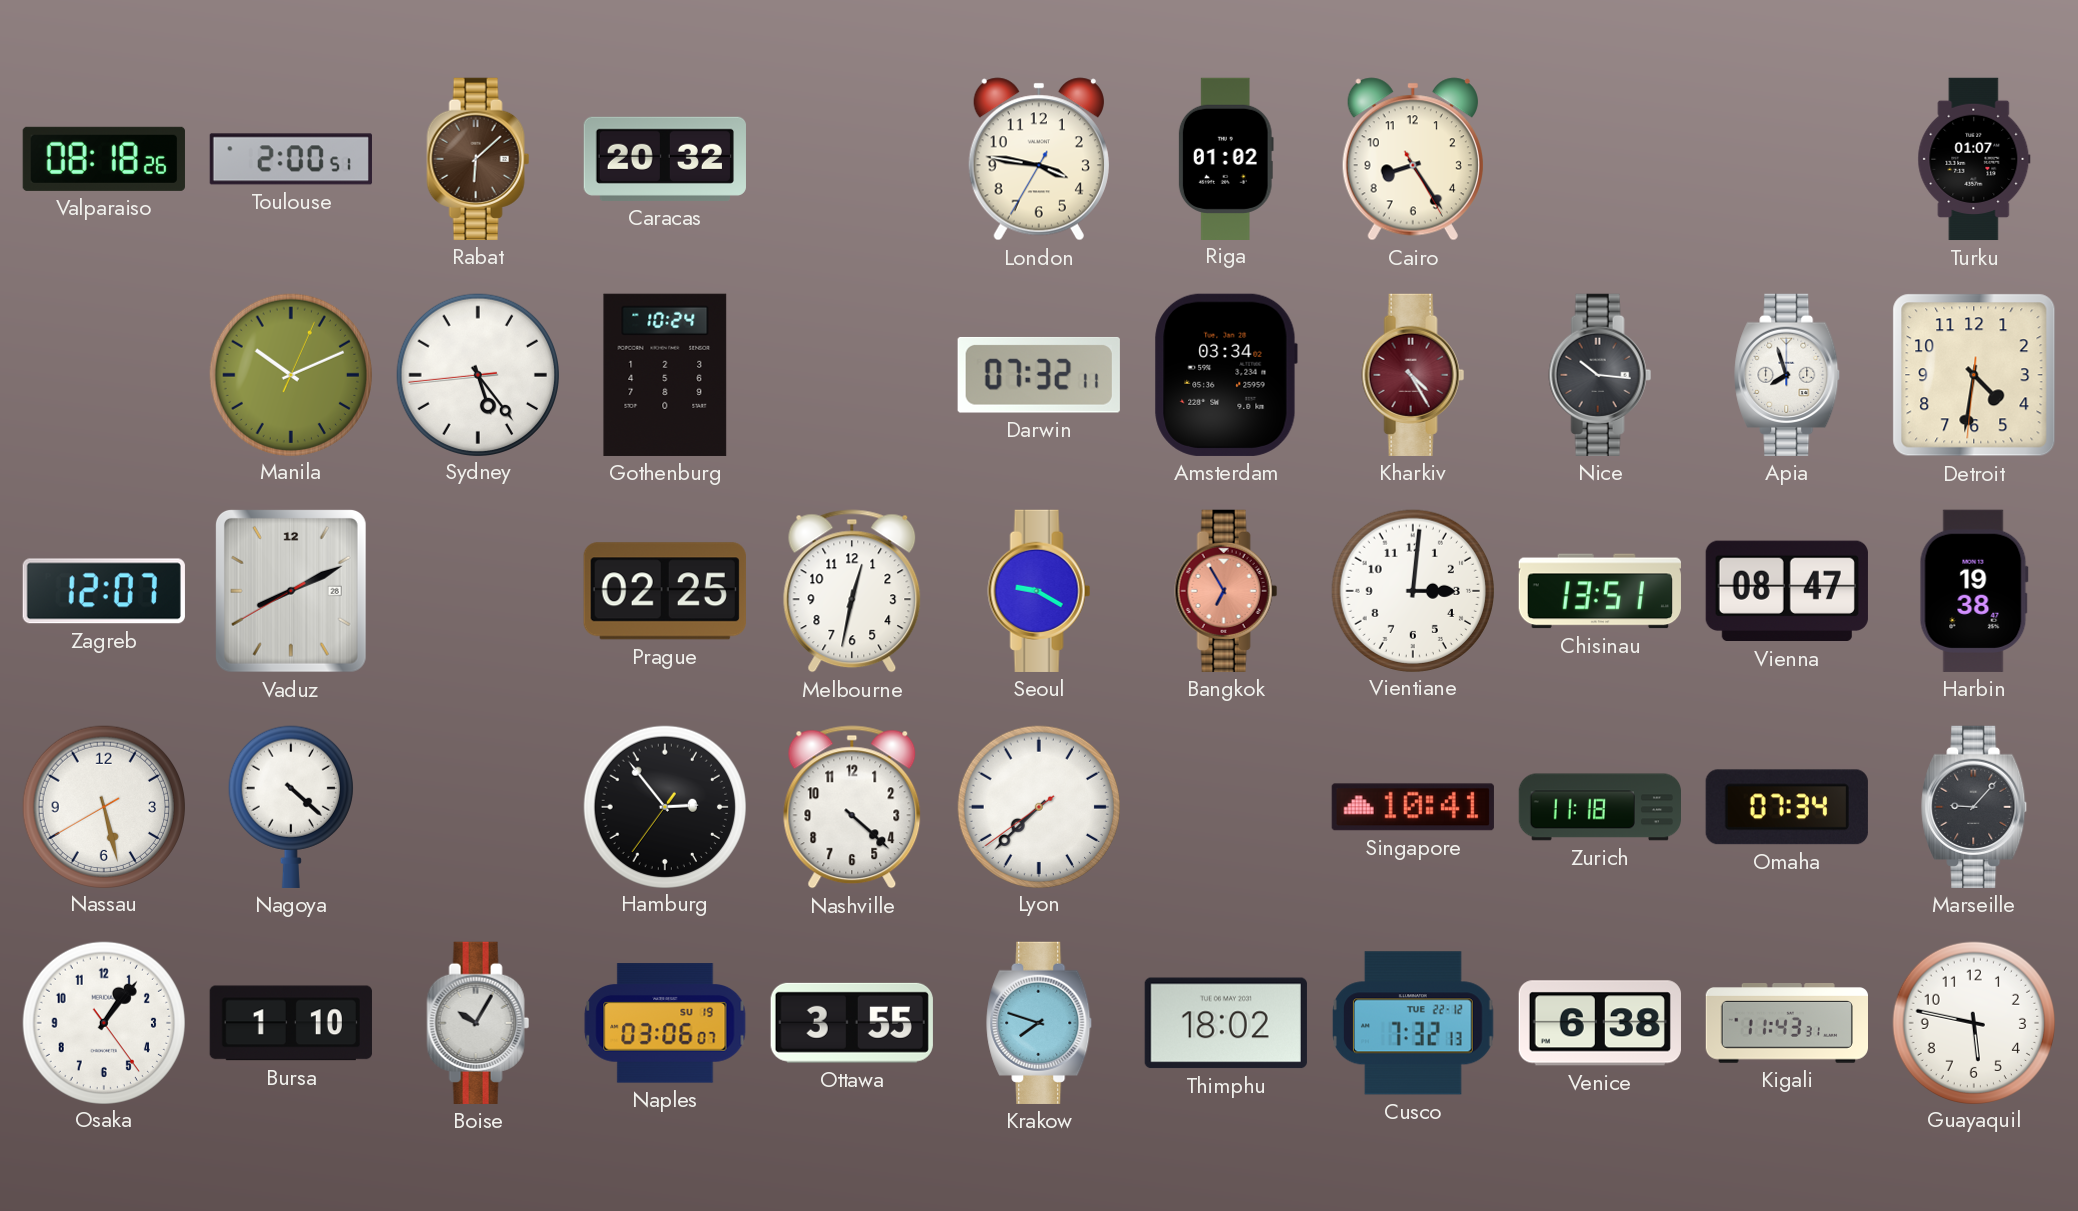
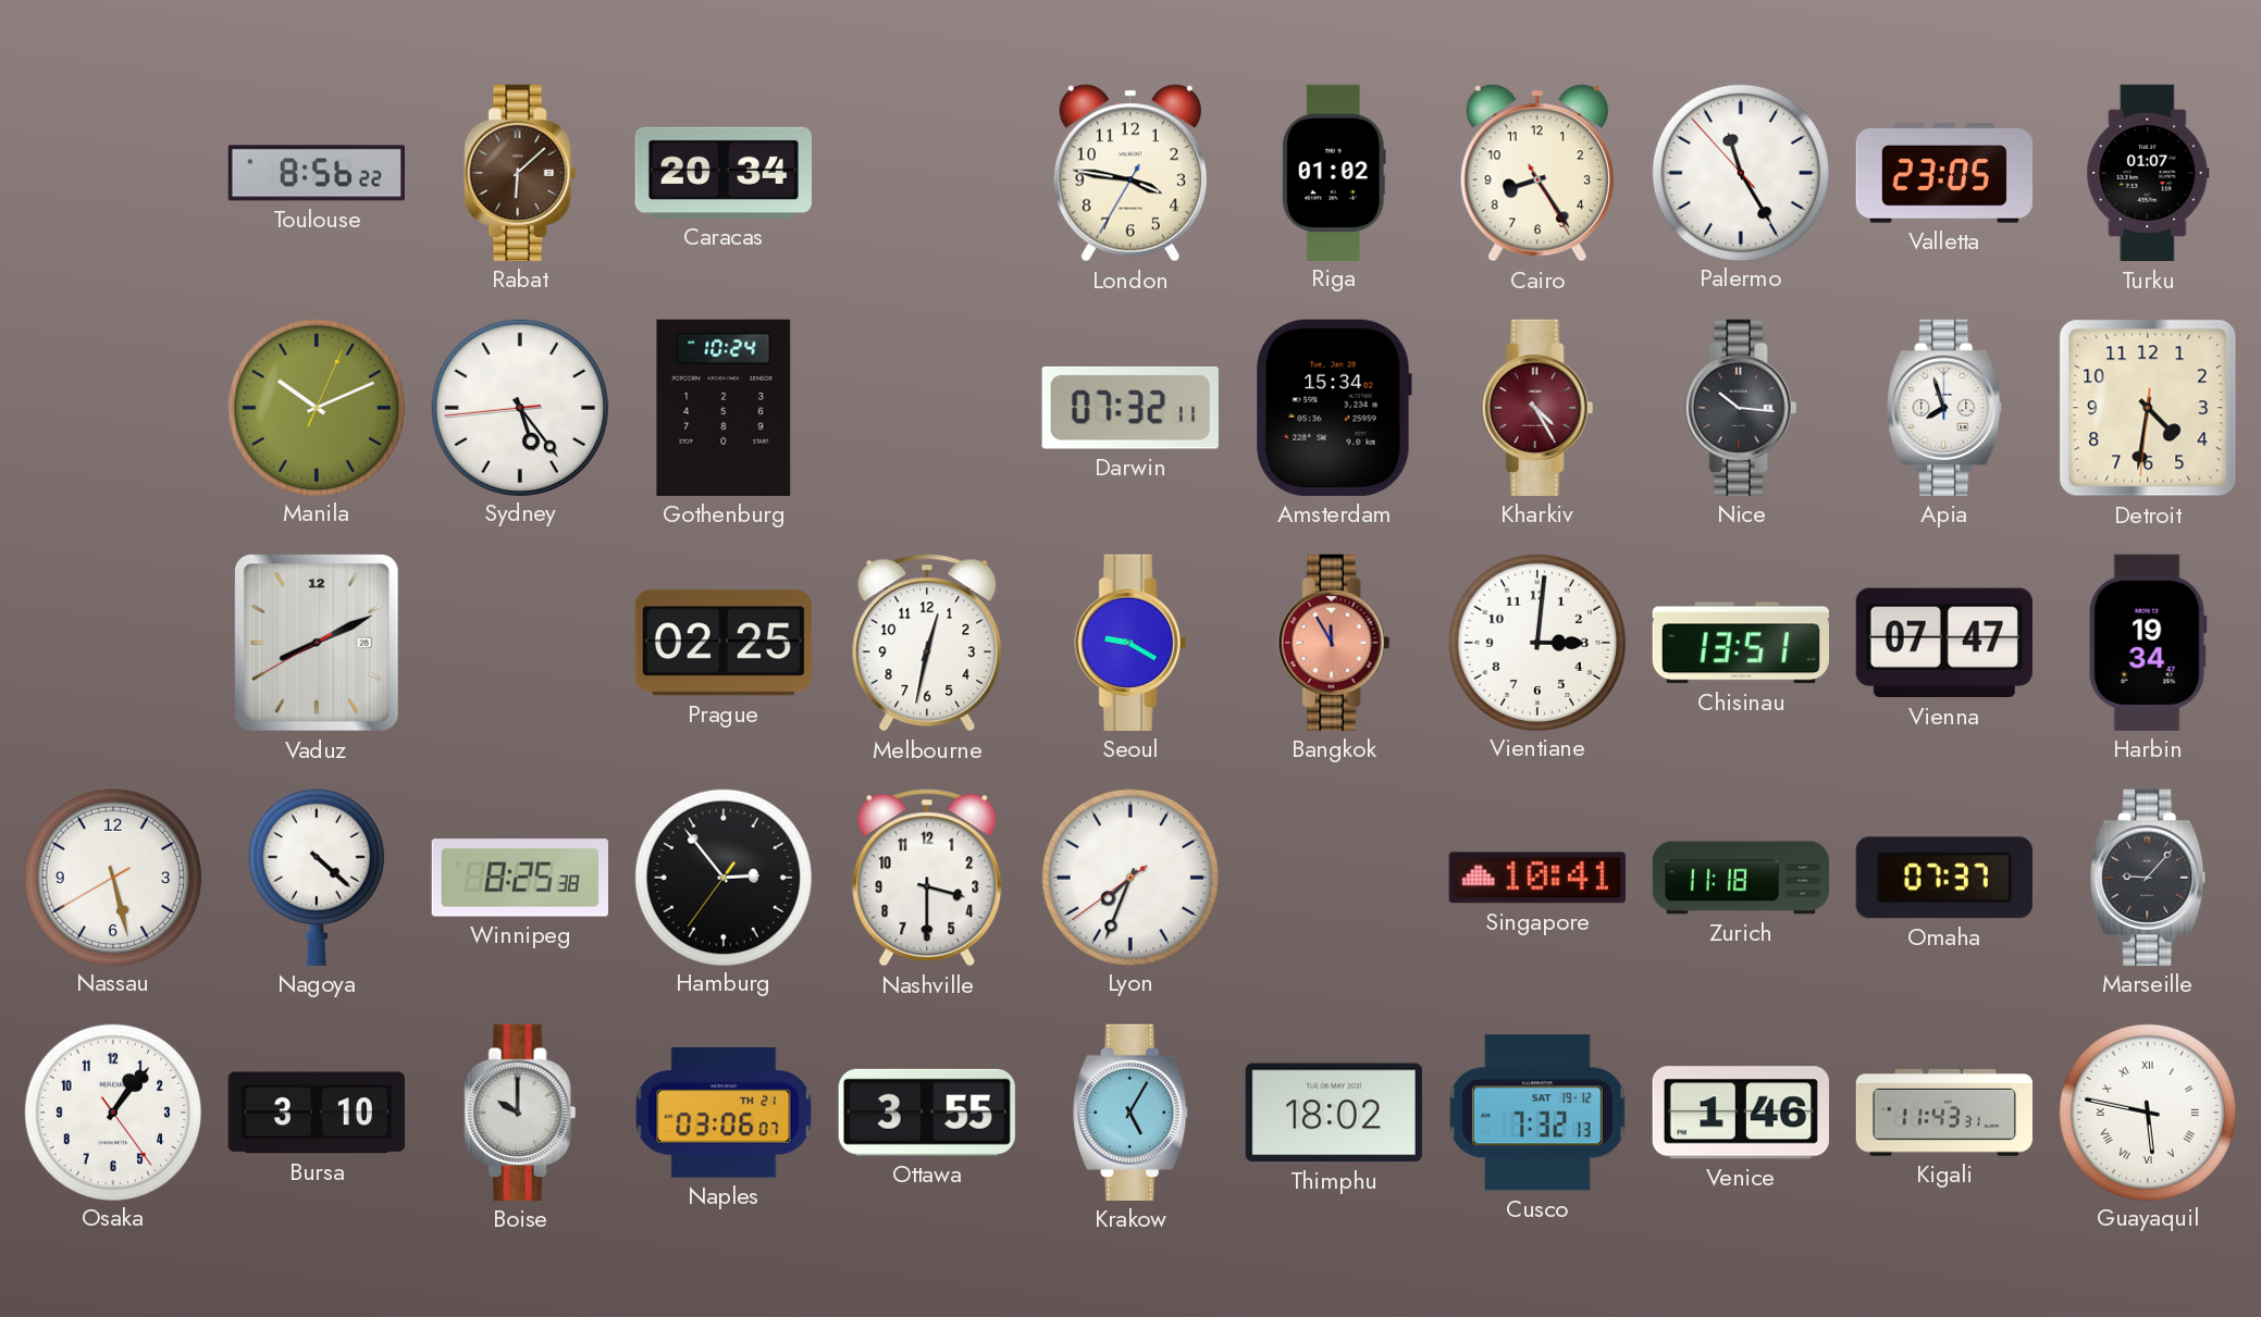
Valparaiso: 08:18 -> none
Toulouse: 2:00 -> 8:56
Caracas: 20:32 -> 20:34
Palermo: none -> 11:24
Valletta: none -> 23:05
Amsterdam: 03:34 -> 15:34
Zagreb: 12:07 -> none
Bangkok: 6:55 -> 11:55
Vienna: 08:47 -> 07:47
Harbin: 19:38 -> 19:34
Winnipeg: none -> 8:25
Nashville: 4:22 -> 3:30
Lyon: 7:37 -> 7:33
Omaha: 07:34 -> 07:37
Bursa: 1:10 -> 3:10
Boise: 10:05 -> 10:00
Naples date: SU 19 -> TH 21
Krakow: 7:48 -> 5:05
Cusco date: TUE 22-12 -> SAT 19-12
Venice: 6:38 -> 1:46
Guayaquil numerals: Arabic -> Roman
